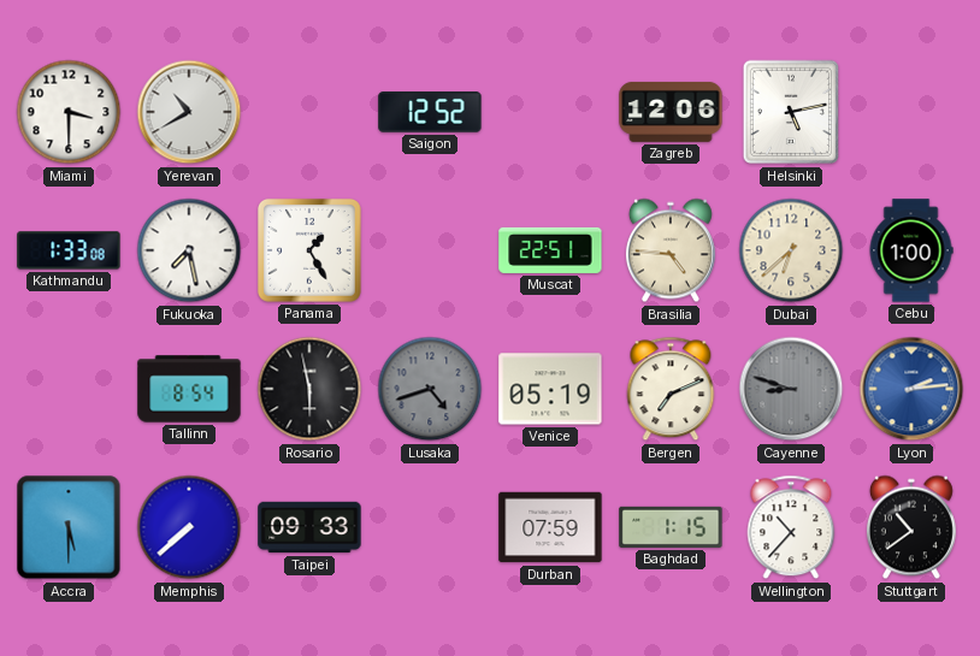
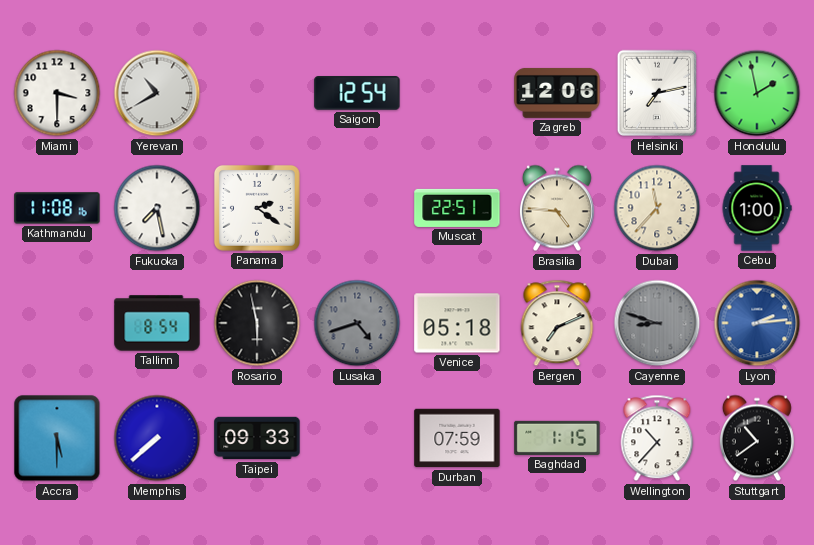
Saigon: 12:52 -> 12:54
Helsinki: 5:13 -> 7:13
Honolulu: none -> 1:58
Kathmandu: 1:33 -> 11:08
Panama: 1:25 -> 2:21
Dubai: 6:38 -> 11:37
Venice: 05:19 -> 05:18
